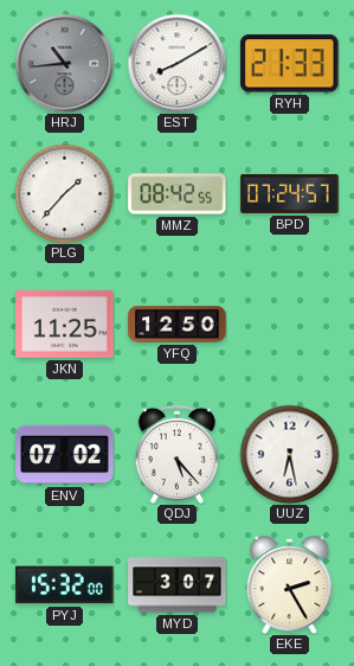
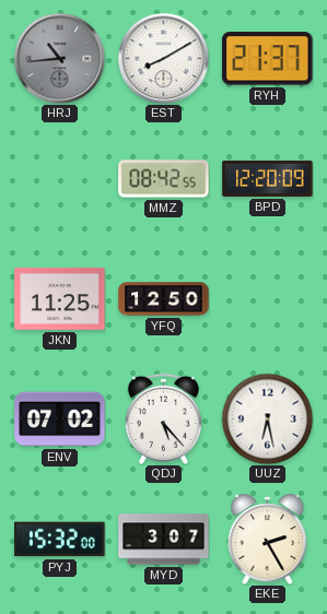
RYH: 21:33 -> 21:37
PLG: 1:37 -> none
BPD: 07:24 -> 12:20
